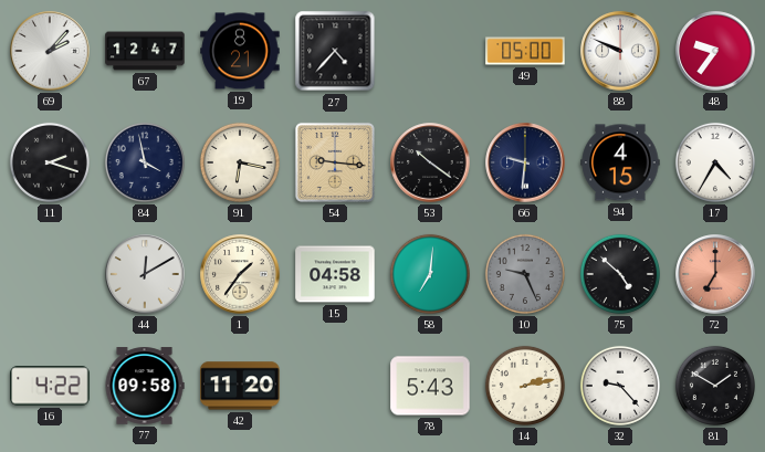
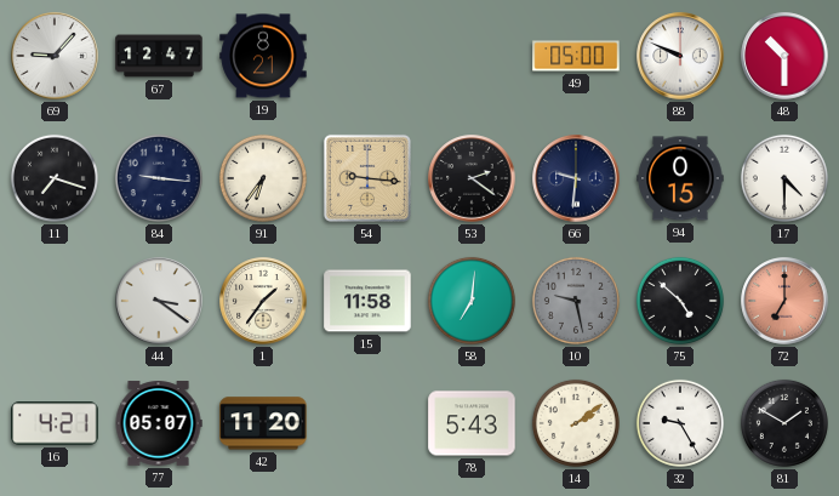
69: 2:07 -> 9:07
27: 4:37 -> none
48: 9:36 -> 10:30
11: 2:18 -> 7:18
84: 3:58 -> 9:16
91: 6:17 -> 6:36
53: 10:21 -> 2:21
94: 4:15 -> 0:15
17: 4:35 -> 4:30
44: 12:10 -> 3:21
15: 04:58 -> 11:58
10: 9:26 -> 9:28
16: 4:22 -> 4:21
77: 09:58 -> 05:07
14: 2:13 -> 2:09
32: 9:23 -> 9:25
